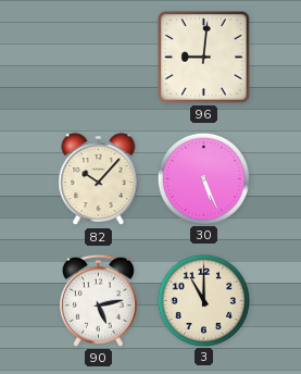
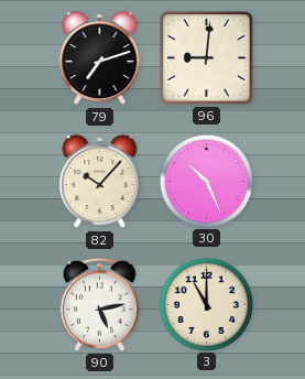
79: none -> 7:12
30: 5:26 -> 10:26
